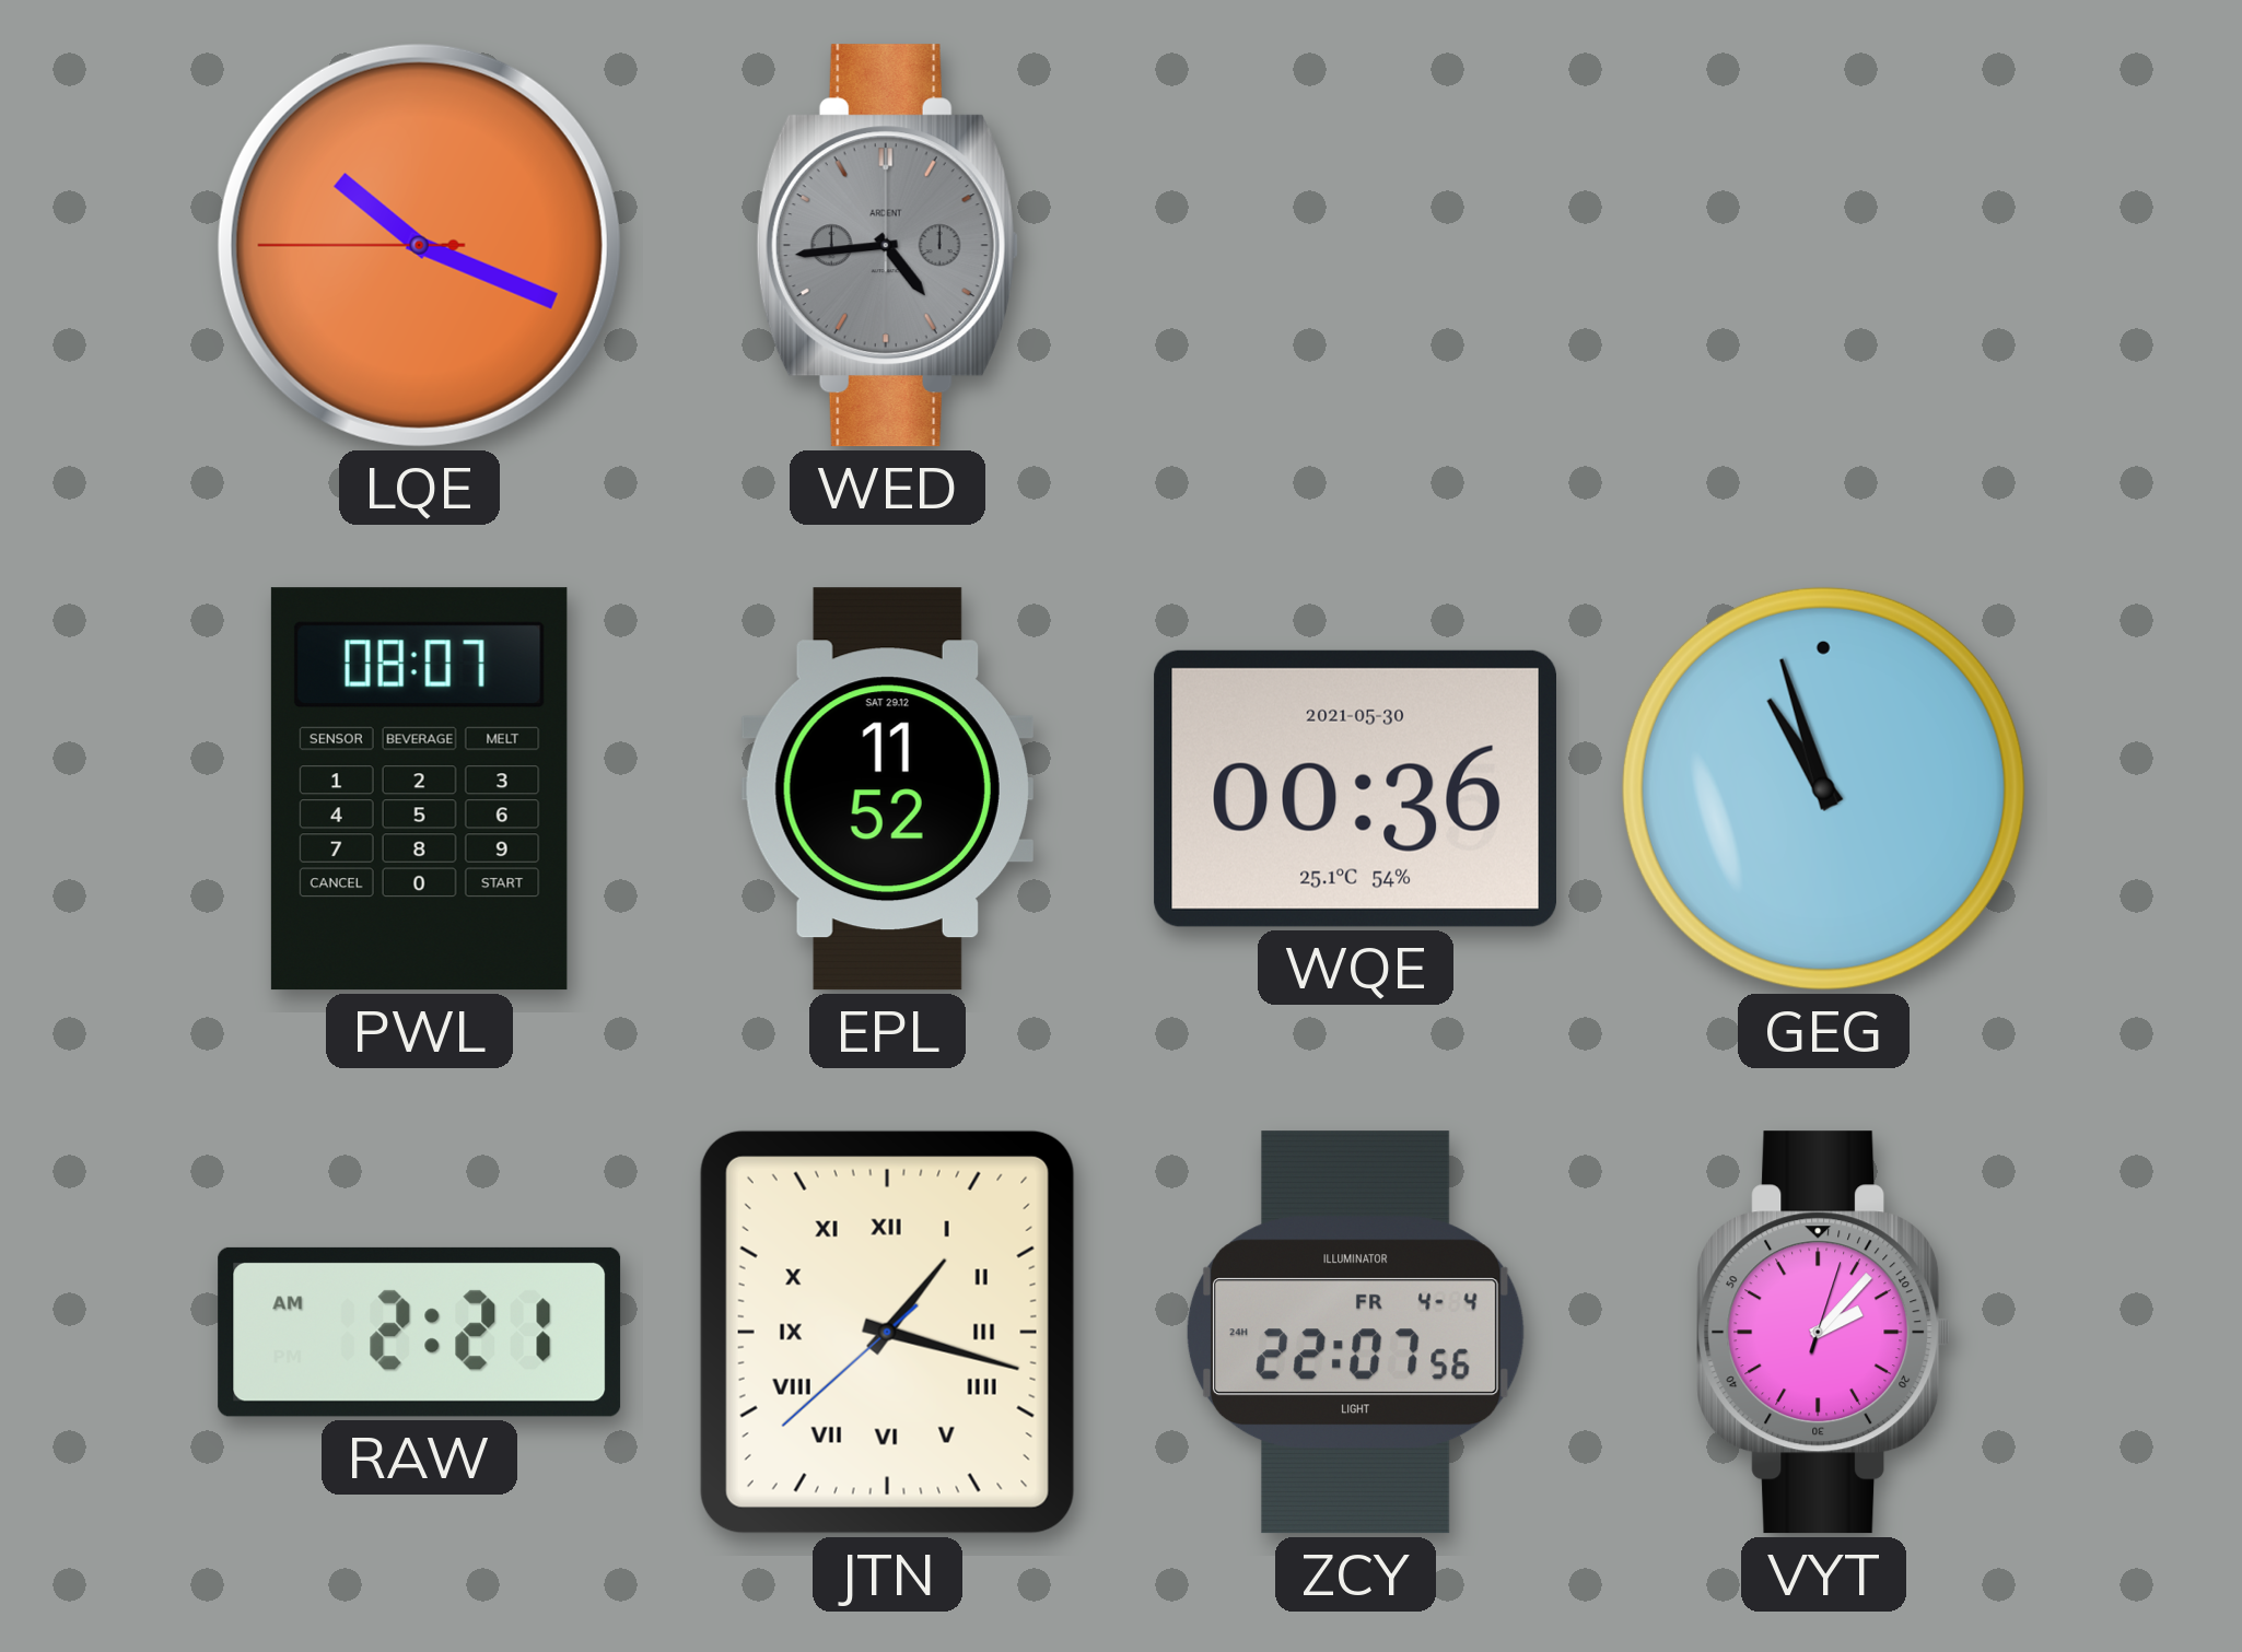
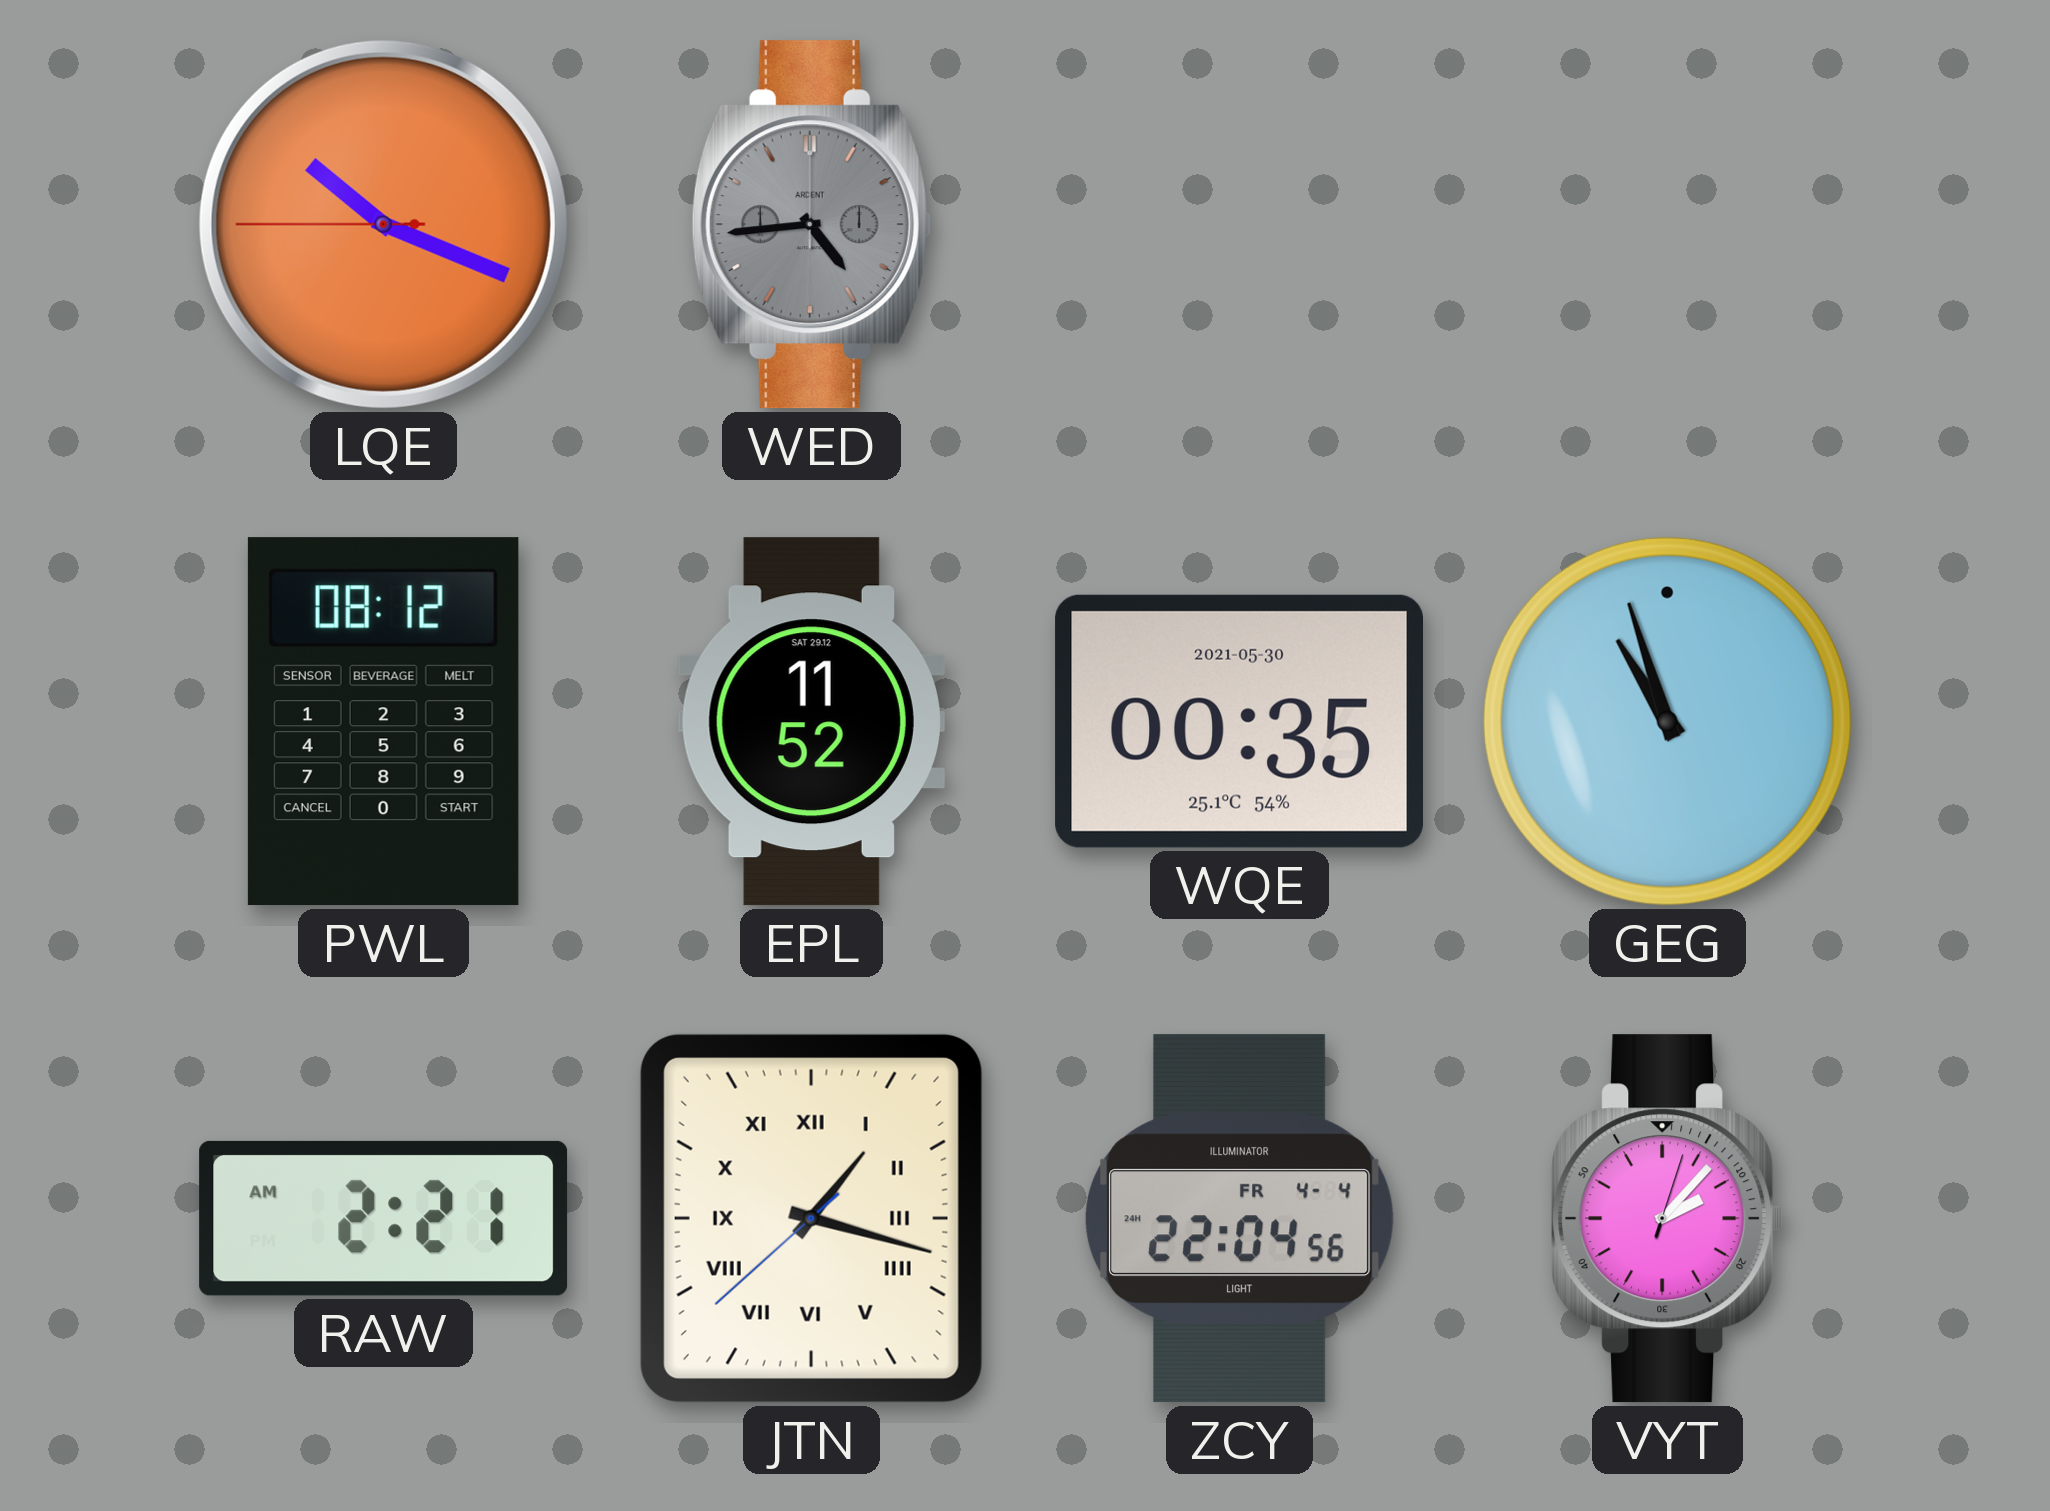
PWL: 08:07 -> 08:12
WQE: 00:36 -> 00:35
ZCY: 22:07 -> 22:04
